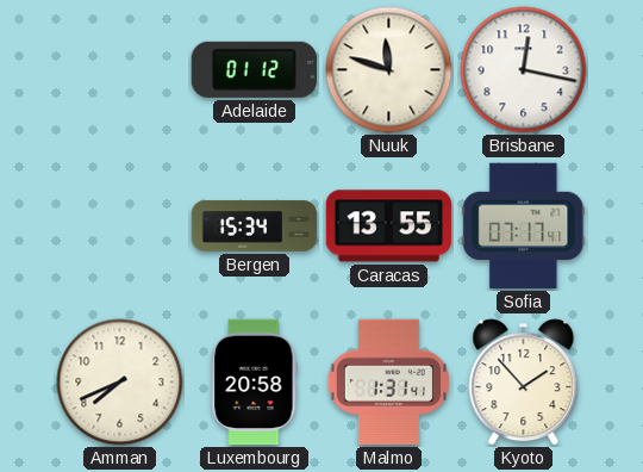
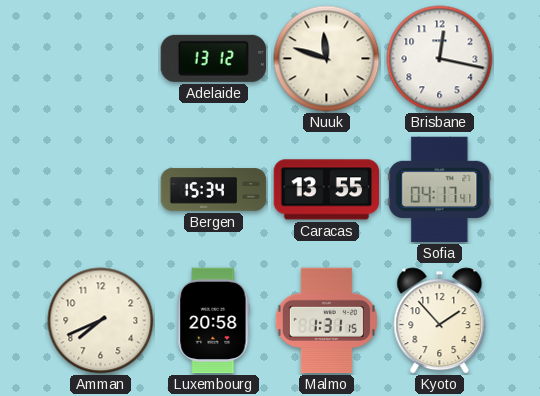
Adelaide: 01:12 -> 13:12
Sofia: 07:17 -> 04:17
Malmo: 1:31:41 -> 1:31:15
